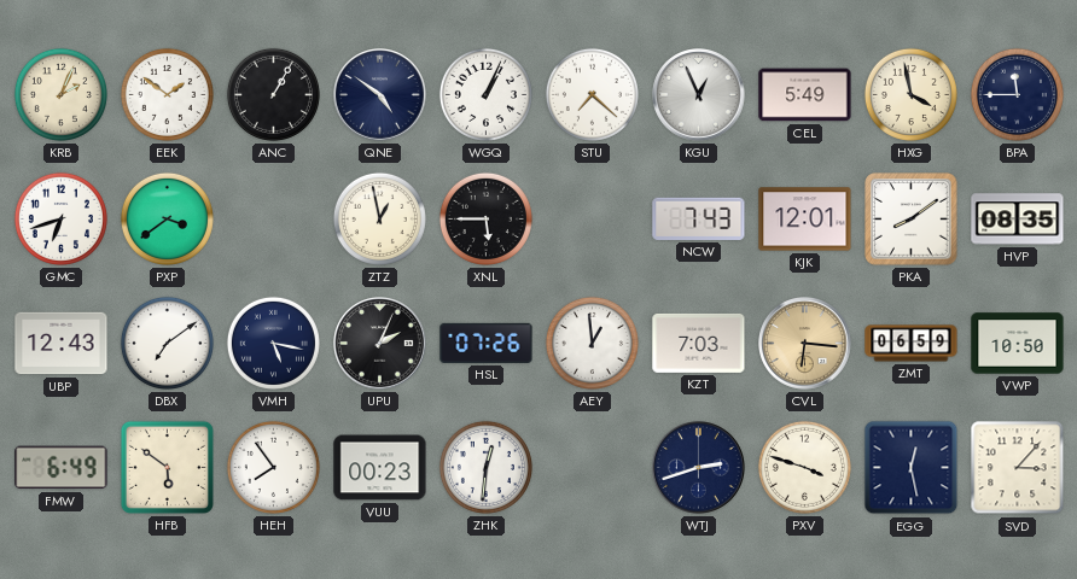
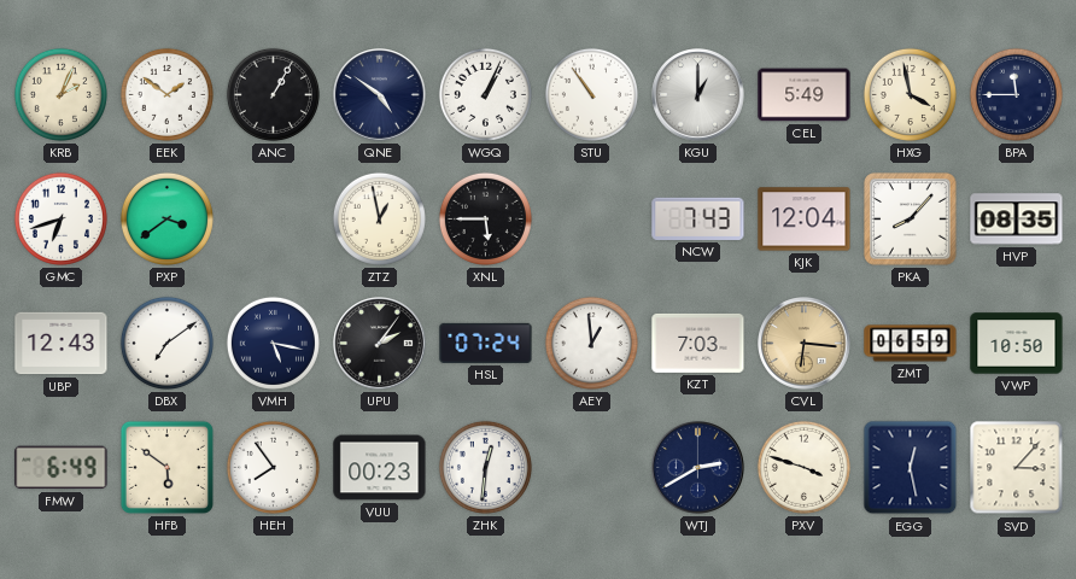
STU: 7:22 -> 10:54
KGU: 12:56 -> 1:00
KJK: 12:01 -> 12:04
PKA: 8:09 -> 8:07
UPU: 2:04 -> 2:06
HSL: 07:26 -> 07:24
WTJ: 2:42 -> 2:40
